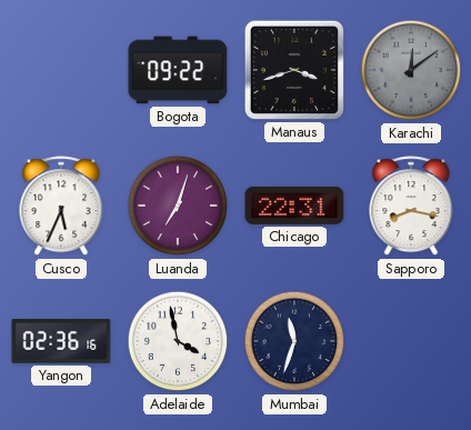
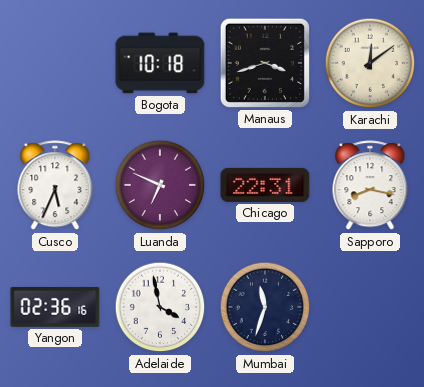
Bogota: 09:22 -> 10:18
Karachi dial: grey -> cream
Luanda: 7:03 -> 6:49
